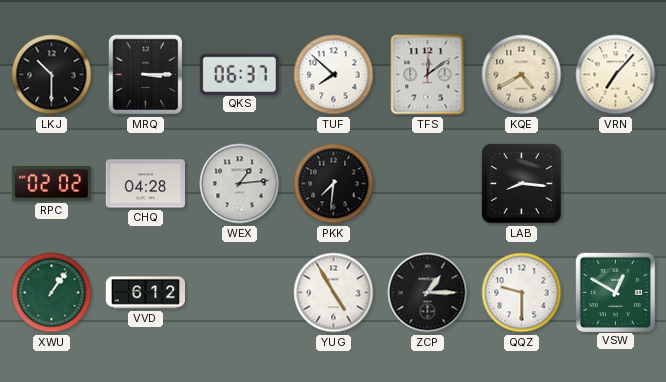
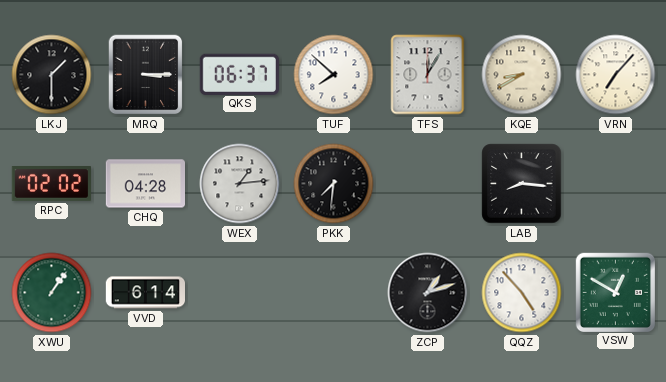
LKJ: 10:30 -> 1:30
TFS: 12:09 -> 12:05
KQE: 4:40 -> 8:40
VVD: 6:12 -> 6:14
YUG: 4:55 -> none
ZCP: 1:15 -> 1:12
QQZ: 9:30 -> 4:53
